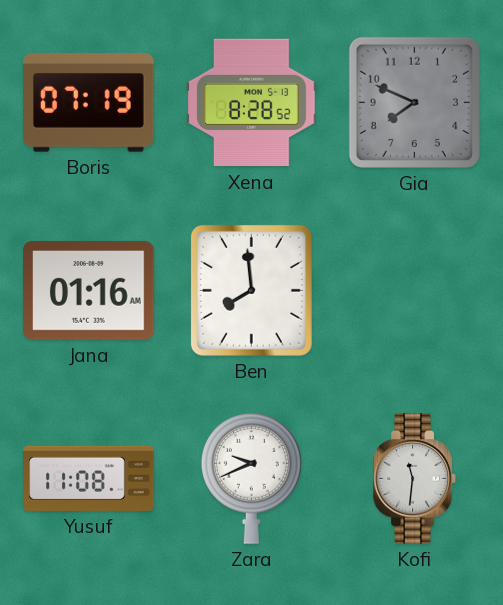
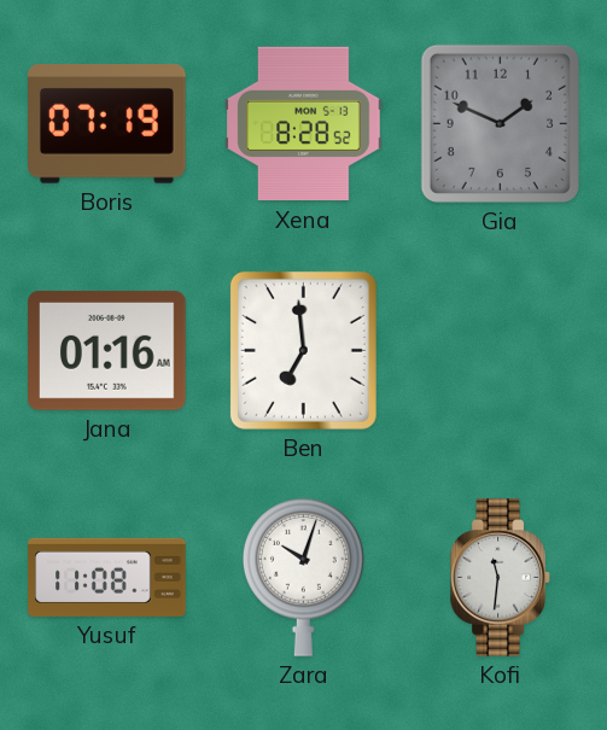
Gia: 7:49 -> 1:49
Ben: 7:59 -> 6:59
Zara: 9:41 -> 10:03
